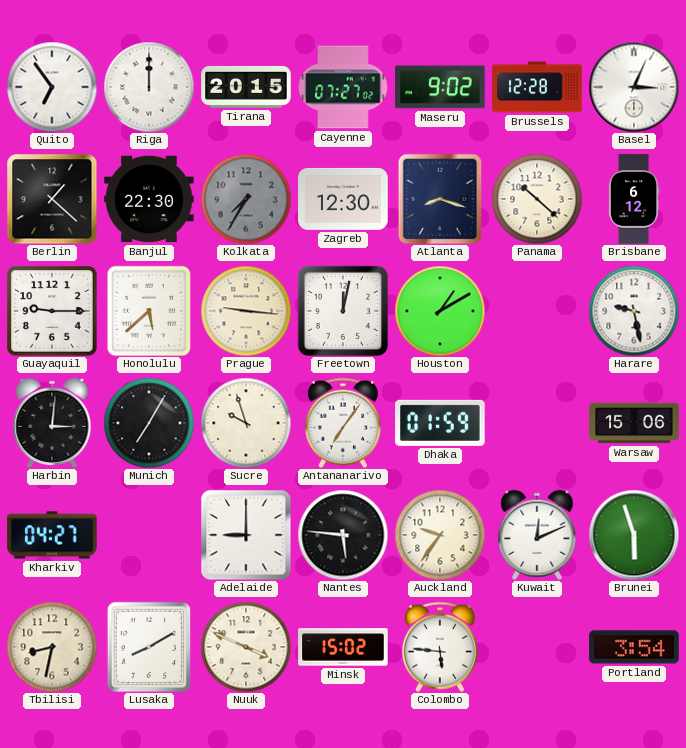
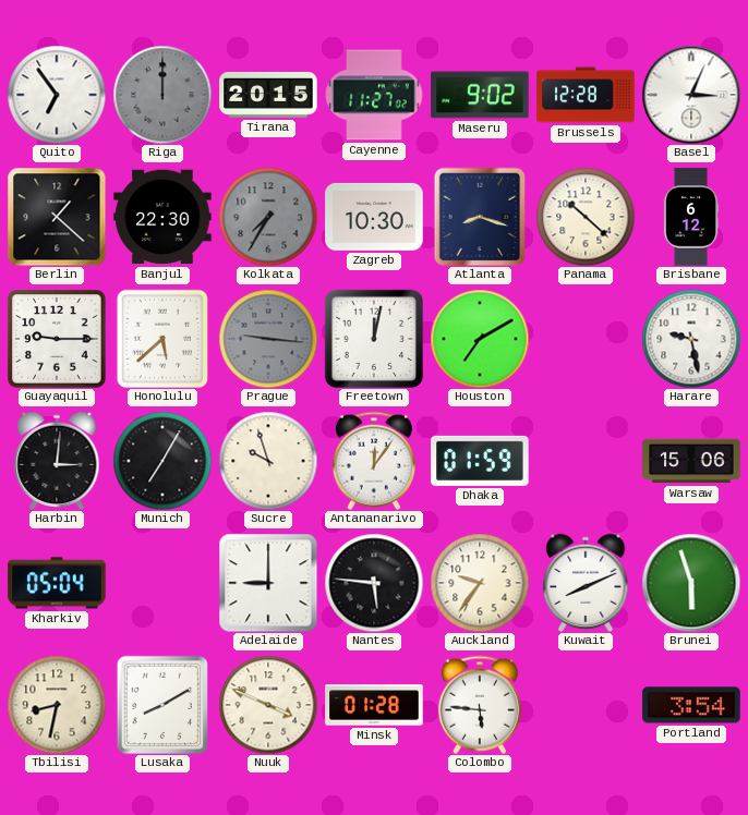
Riga dial: white -> grey
Cayenne: 07:27 -> 11:27
Zagreb: 12:30 -> 10:30
Prague dial: cream -> grey
Houston: 1:10 -> 7:10
Antananarivo: 7:06 -> 12:06
Kharkiv: 04:27 -> 05:04
Kuwait: 12:11 -> 8:11
Minsk: 15:02 -> 01:28
